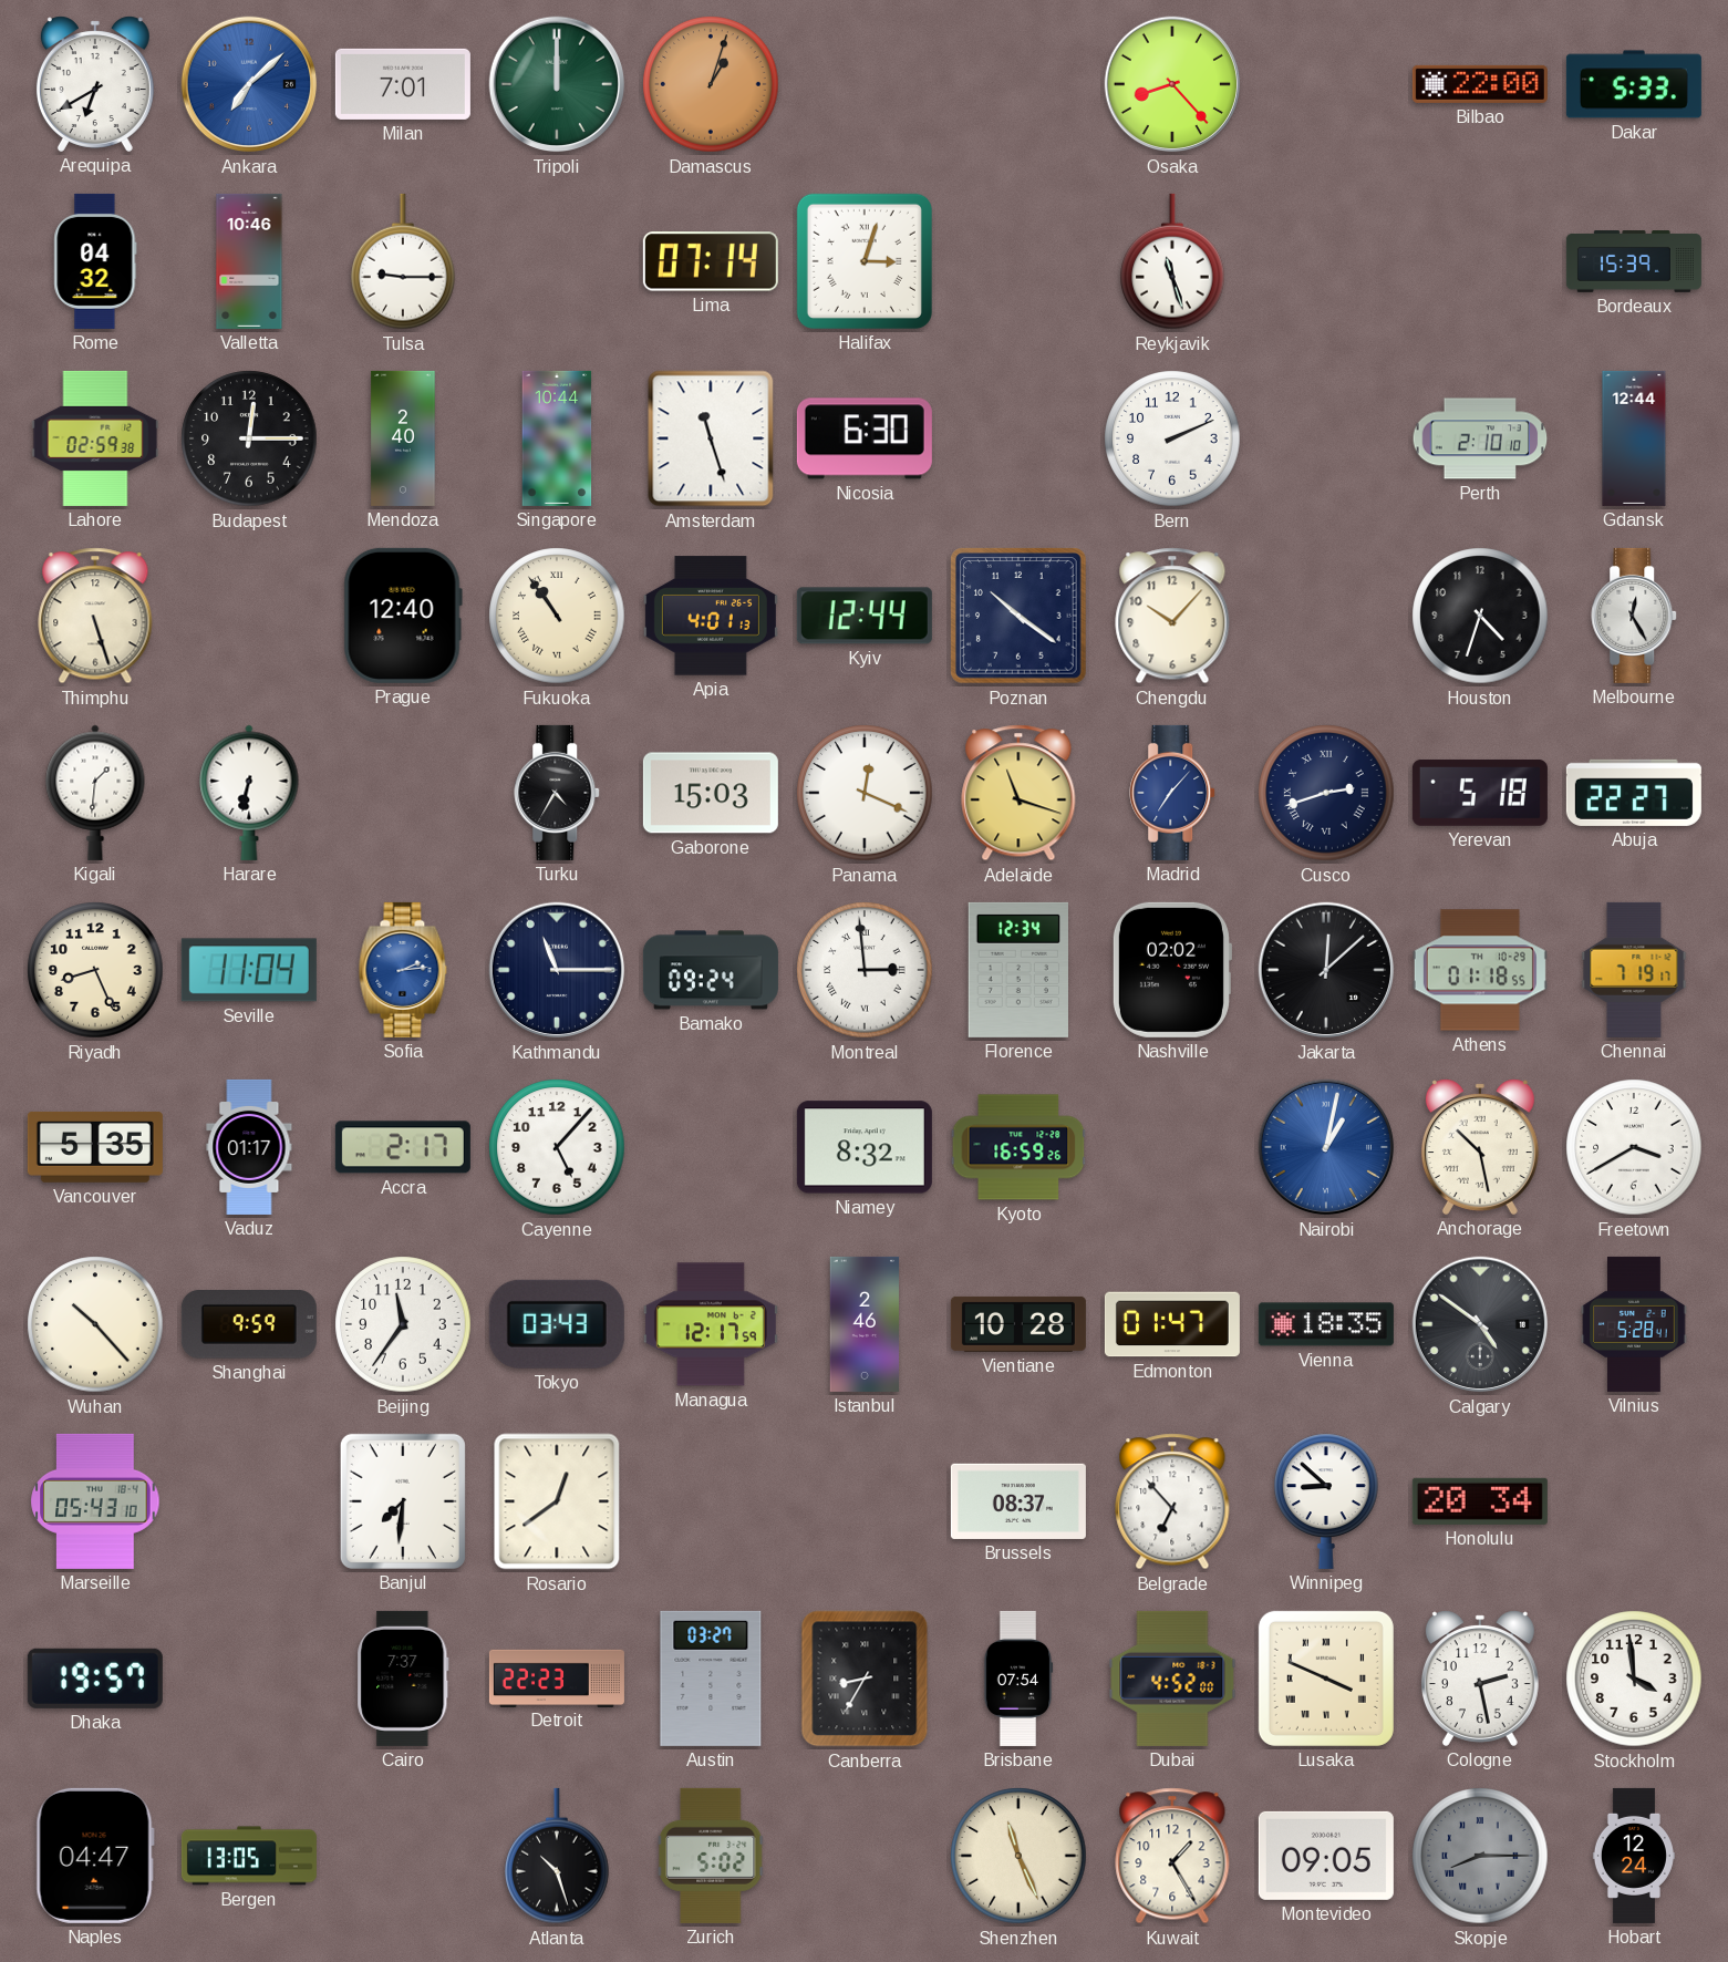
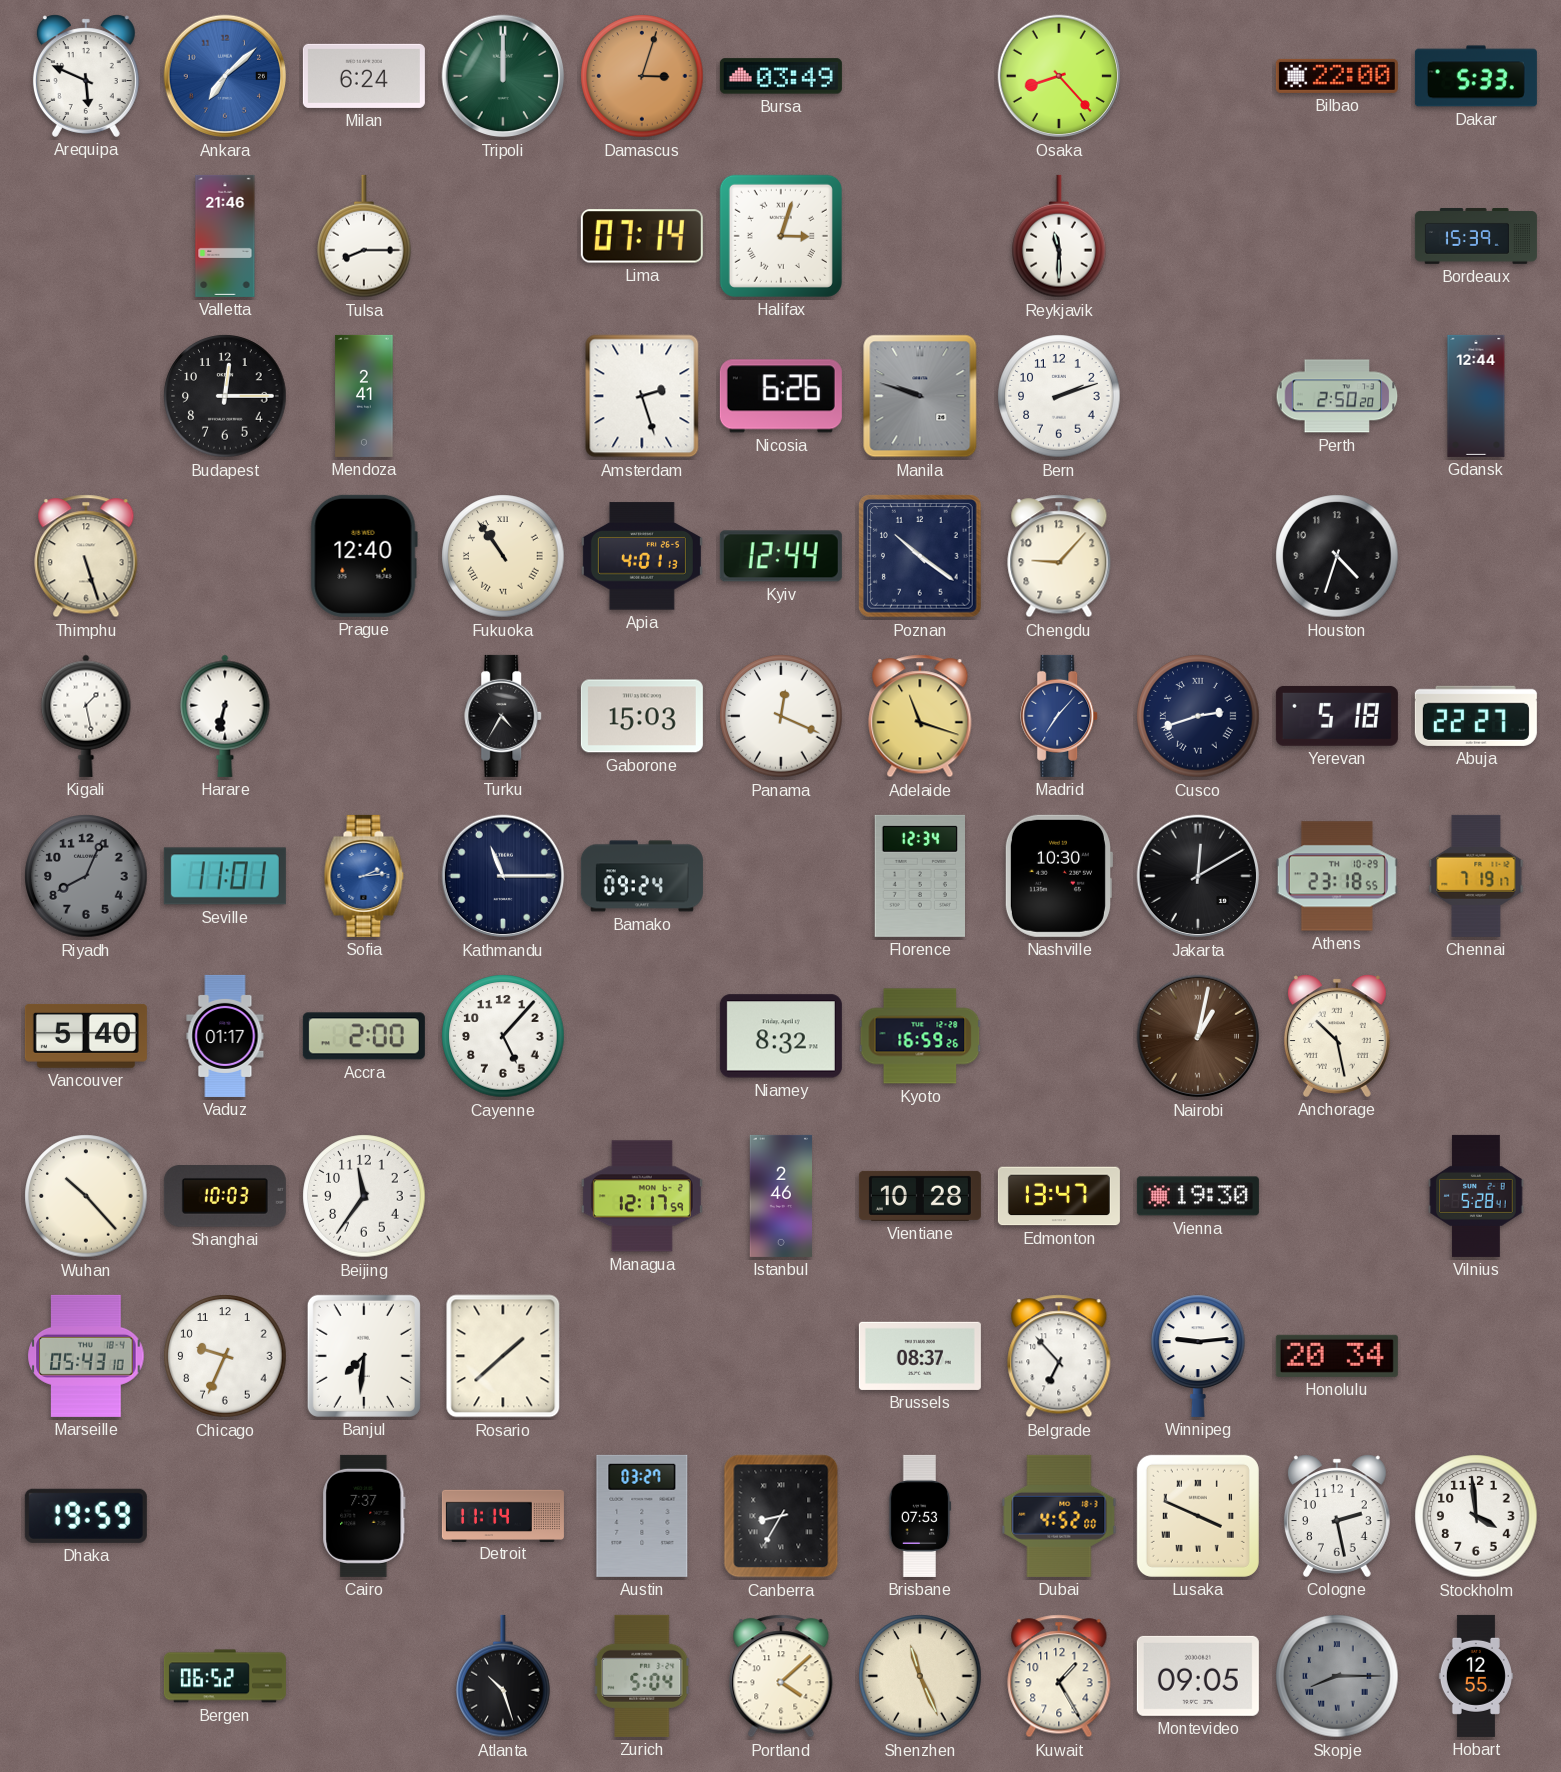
Arequipa: 6:40 -> 5:49
Milan: 7:01 -> 6:24
Damascus: 1:03 -> 3:03
Bursa: none -> 03:49
Rome: 04:32 -> none
Valletta: 10:46 -> 21:46
Tulsa: 9:15 -> 8:15
Reykjavik: 11:27 -> 11:30
Lahore: 02:59 -> none
Mendoza: 2:40 -> 2:41
Singapore: 10:44 -> none
Amsterdam: 11:27 -> 2:27
Nicosia: 6:30 -> 6:26
Manila: none -> 9:48
Bern: 2:11 -> 2:12
Perth: 2:10 -> 2:50
Chengdu: 10:07 -> 9:07
Melbourne: 12:25 -> none
Kigali: 1:31 -> 1:28
Riyadh: 8:26 -> 8:04
Riyadh dial: cream -> grey
Seville: 11:04 -> 11:01
Montreal: 2:59 -> none
Nashville: 02:02 -> 10:30
Jakarta: 12:08 -> 12:10
Athens: 01:18 -> 23:18
Vancouver: 5:35 -> 5:40
Accra: 2:17 -> 2:00
Nairobi dial: blue -> brown
Freetown: 3:40 -> none
Shanghai: 9:59 -> 10:03
Tokyo: 03:43 -> none
Edmonton: 01:47 -> 13:47
Vienna: 18:35 -> 19:30
Calgary: 4:51 -> none
Chicago: none -> 9:34
Rosario: 12:39 -> 1:38
Winnipeg: 8:52 -> 9:14
Dhaka: 19:57 -> 19:59
Detroit: 22:23 -> 11:14
Brisbane: 07:54 -> 07:53
Naples: 04:47 -> none
Bergen: 13:05 -> 06:52
Zurich: 5:02 -> 5:04
Portland: none -> 4:08
Hobart: 12:24 -> 12:55
